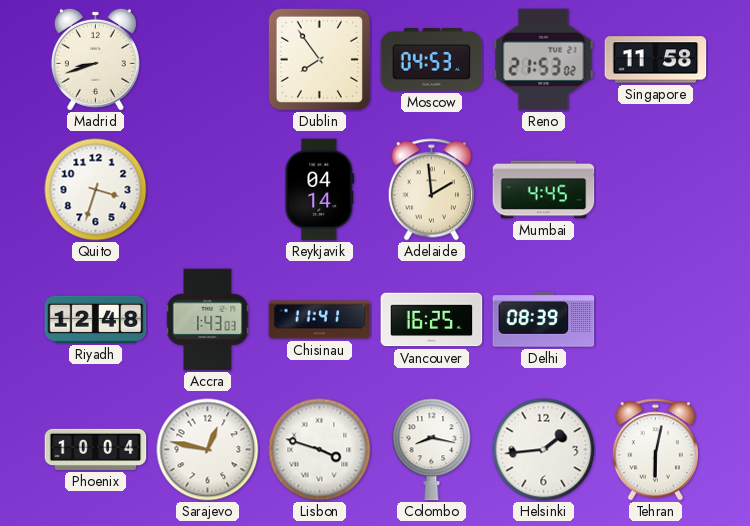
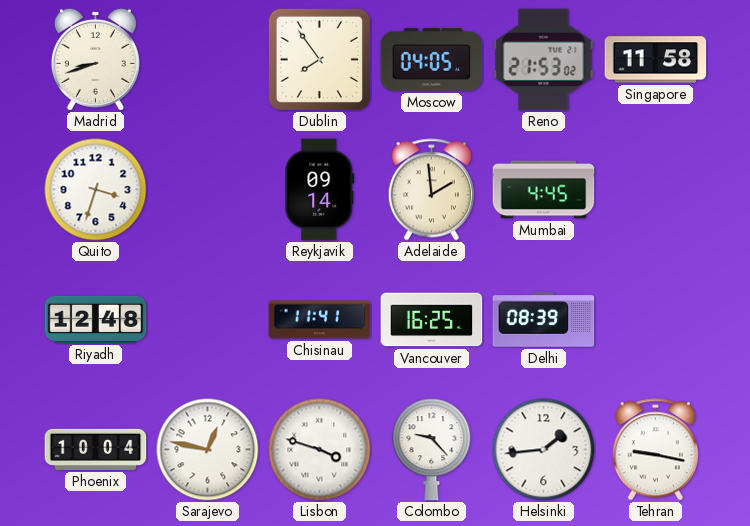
Moscow: 04:53 -> 04:05
Reykjavik: 04:14 -> 09:14
Accra: 1:43 -> none
Colombo: 8:17 -> 9:23
Tehran: 6:02 -> 9:17
